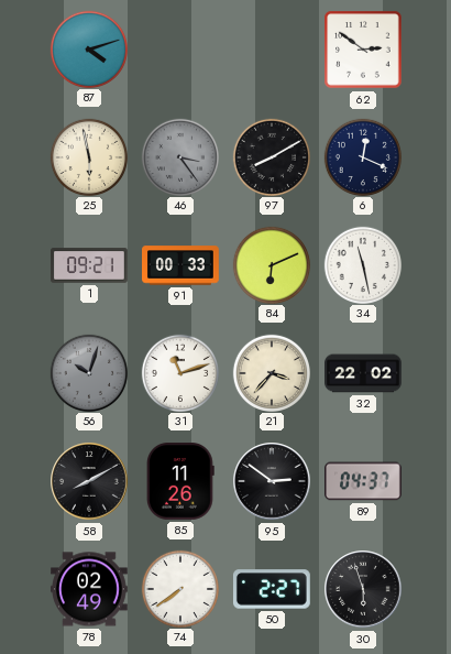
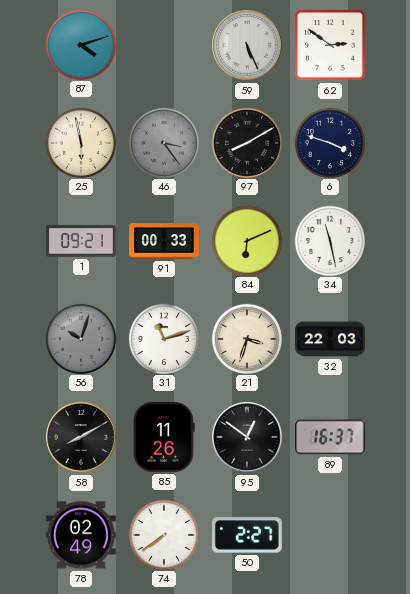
59: none -> 5:26
6: 12:19 -> 3:48
21: 3:37 -> 3:33
32: 22:02 -> 22:03
95: 2:51 -> 12:51
89: 04:37 -> 16:37
30: 5:57 -> none
